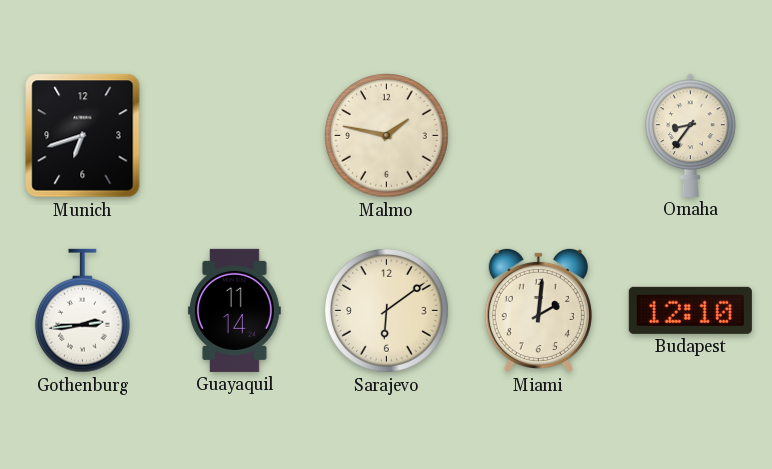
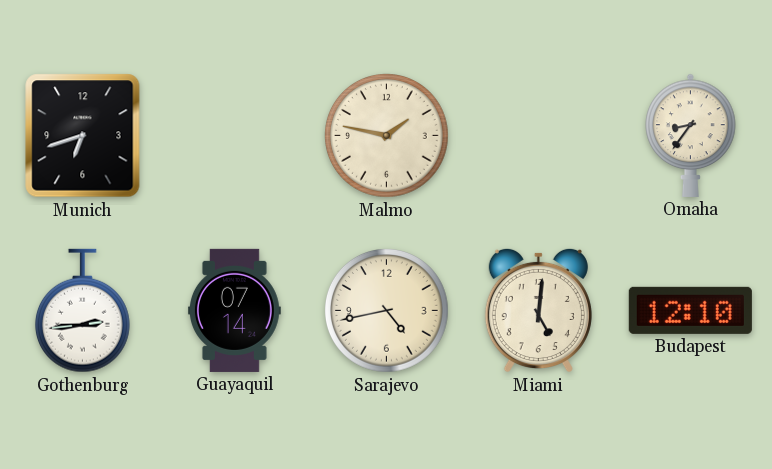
Guayaquil: 11:14 -> 07:14
Sarajevo: 6:09 -> 4:43
Miami: 2:01 -> 5:01
